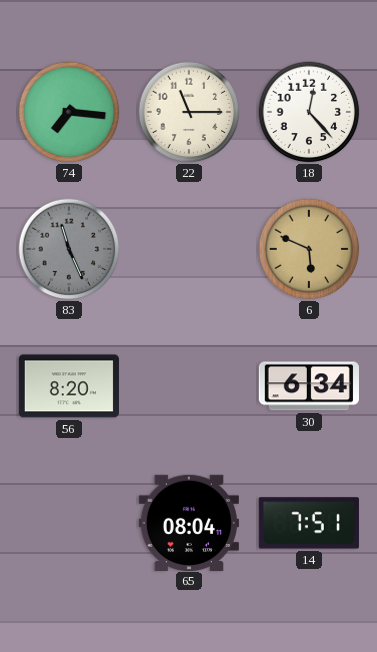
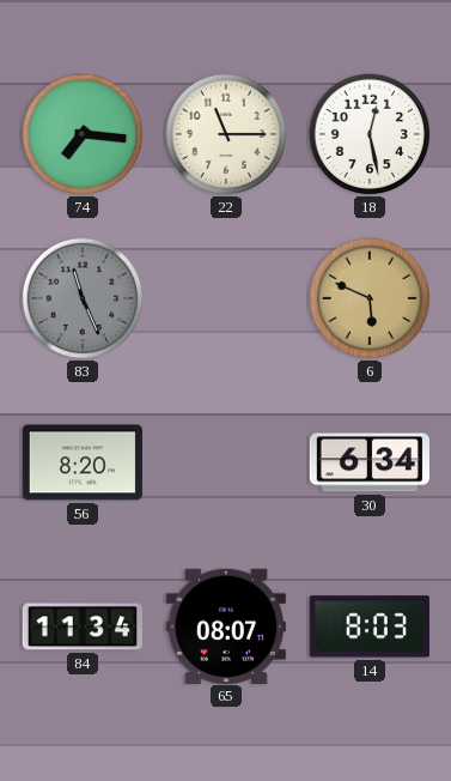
18: 12:23 -> 12:28
84: none -> 11:34
65: 08:04 -> 08:07
14: 7:51 -> 8:03
